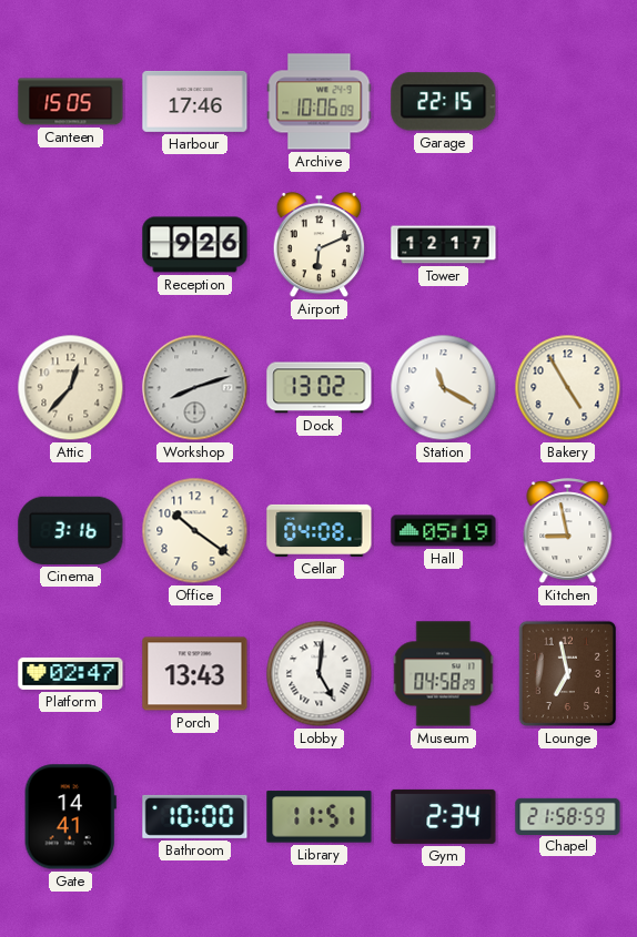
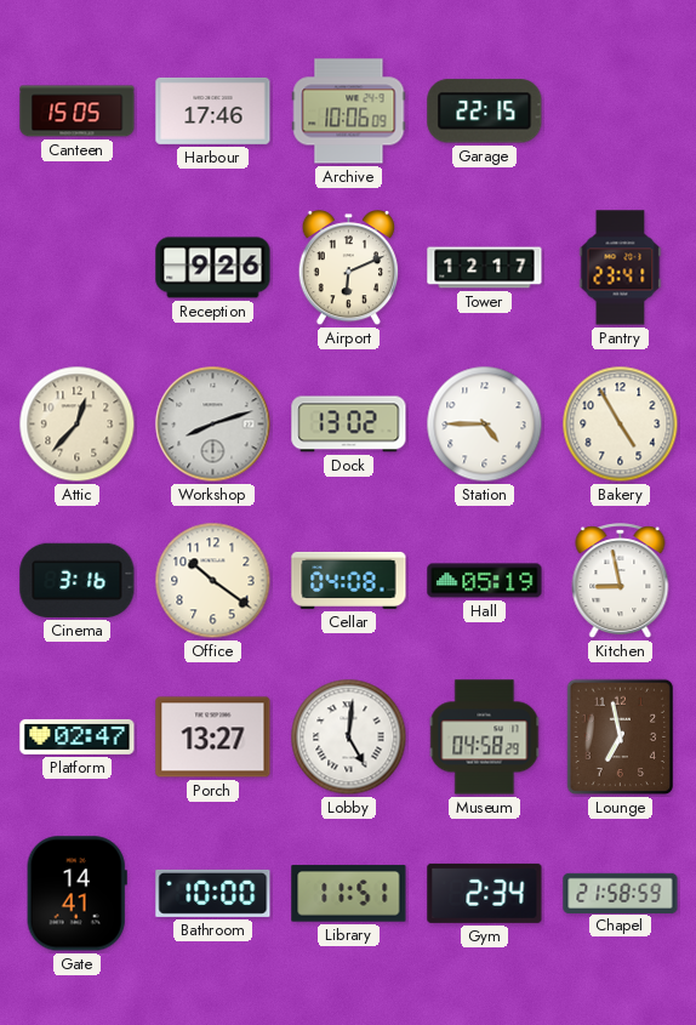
Pantry: none -> 23:41
Station: 11:20 -> 4:45
Porch: 13:43 -> 13:27
